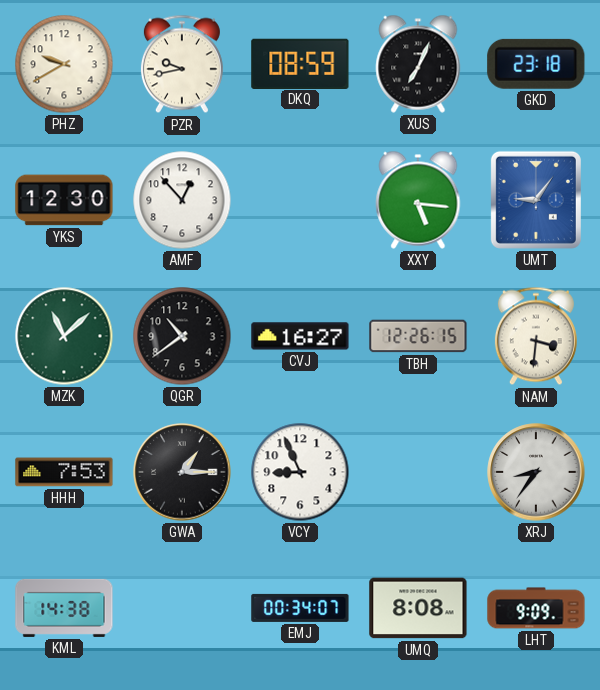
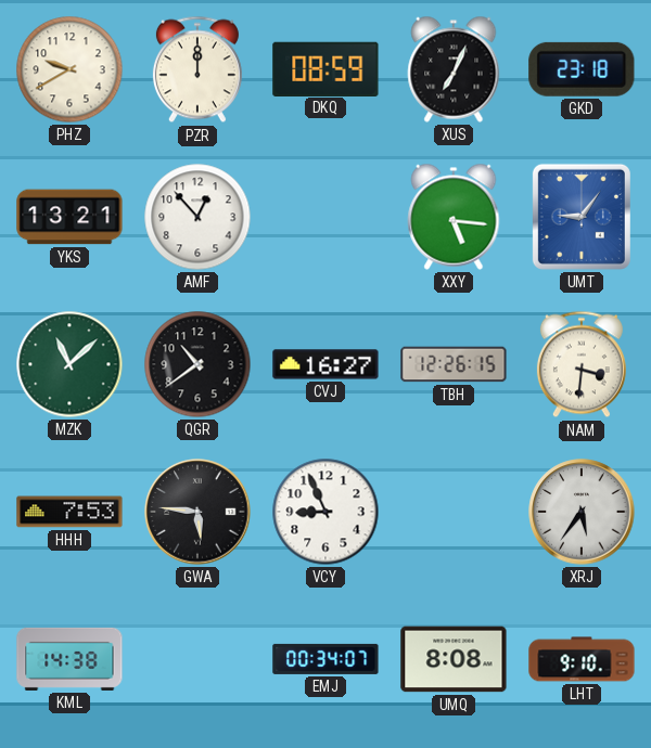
PZR: 9:43 -> 12:00
YKS: 12:30 -> 13:21
GWA: 1:15 -> 5:46
XRJ: 8:36 -> 5:36
LHT: 9:09 -> 9:10
